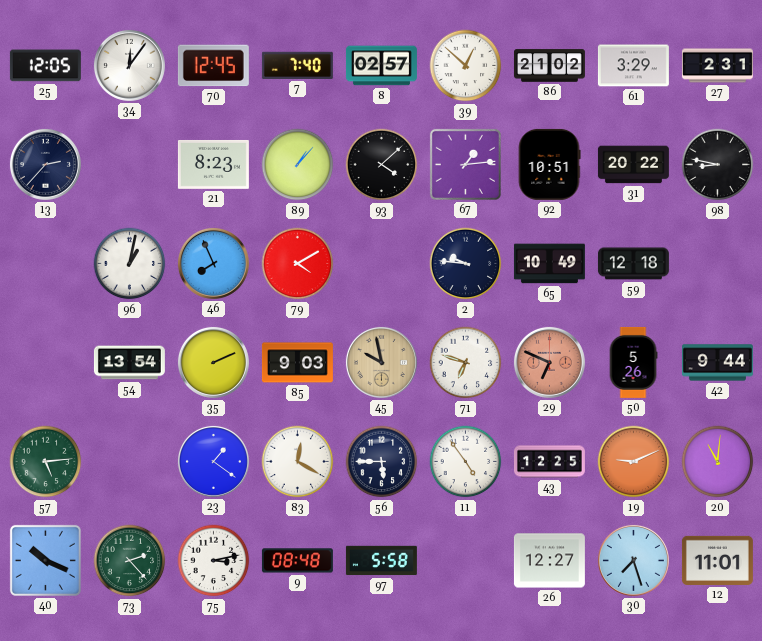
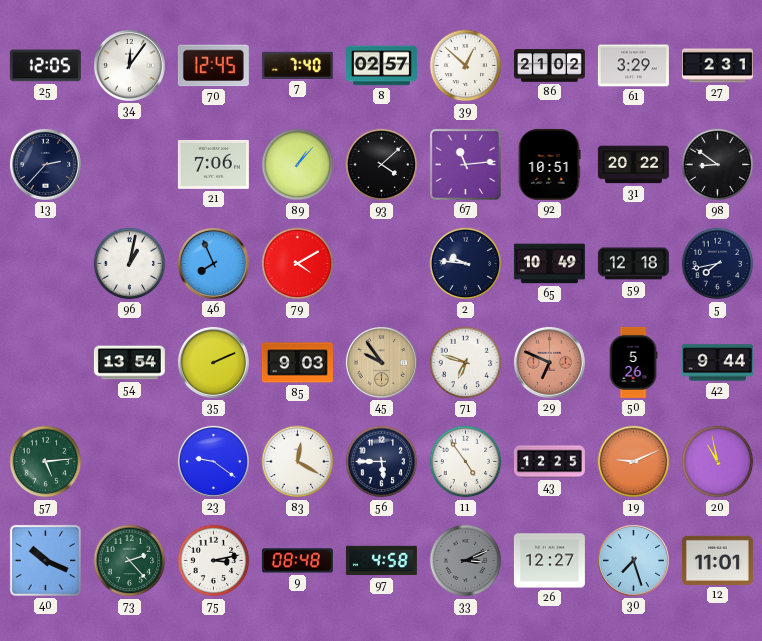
21: 8:23 -> 7:06
67: 1:14 -> 11:14
98: 8:47 -> 8:51
5: none -> 7:43
45: 9:58 -> 9:54
23: 1:21 -> 9:21
20: 11:01 -> 10:58
97: 5:58 -> 4:58
33: none -> 3:11
